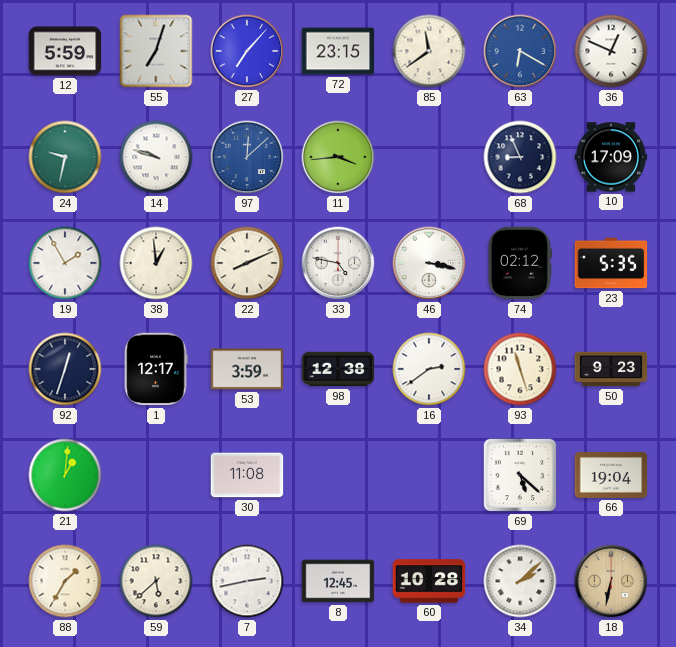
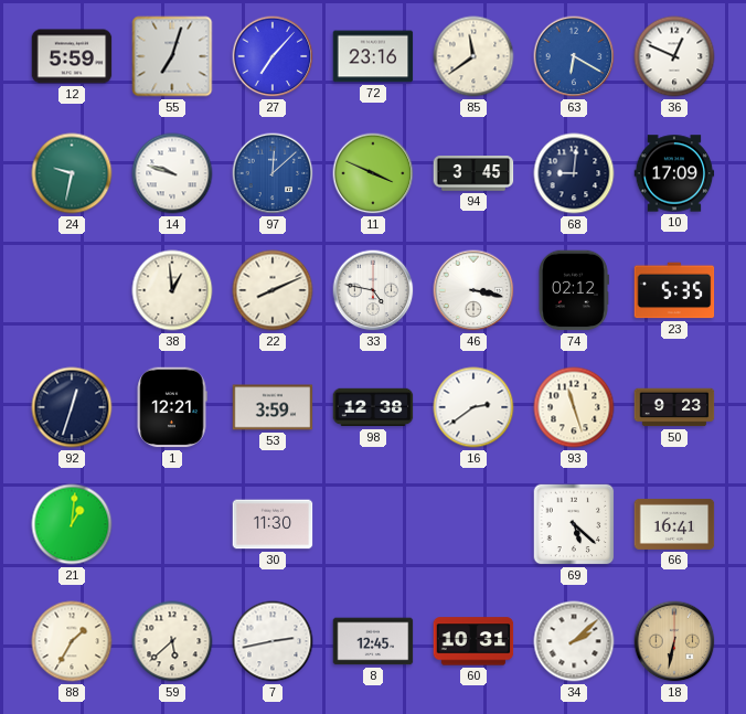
72: 23:15 -> 23:16
11: 3:44 -> 3:49
94: none -> 3:45
68: 8:56 -> 9:01
19: 1:55 -> none
1: 12:17 -> 12:21
30: 11:08 -> 11:30
66: 19:04 -> 16:41
60: 10:28 -> 10:31
